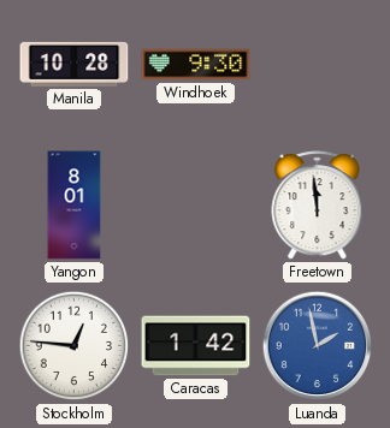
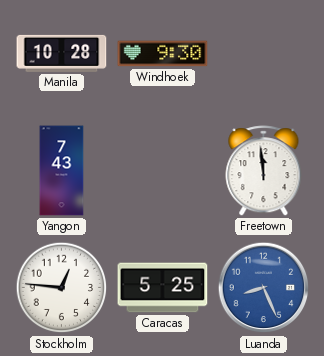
Yangon: 8:01 -> 7:43
Caracas: 1:42 -> 5:25
Luanda: 1:58 -> 8:26
